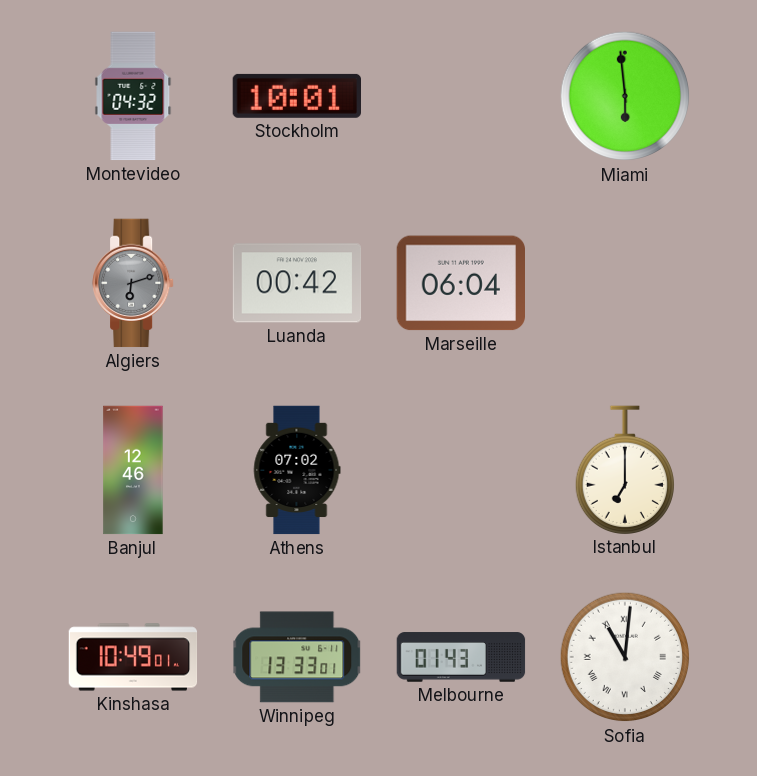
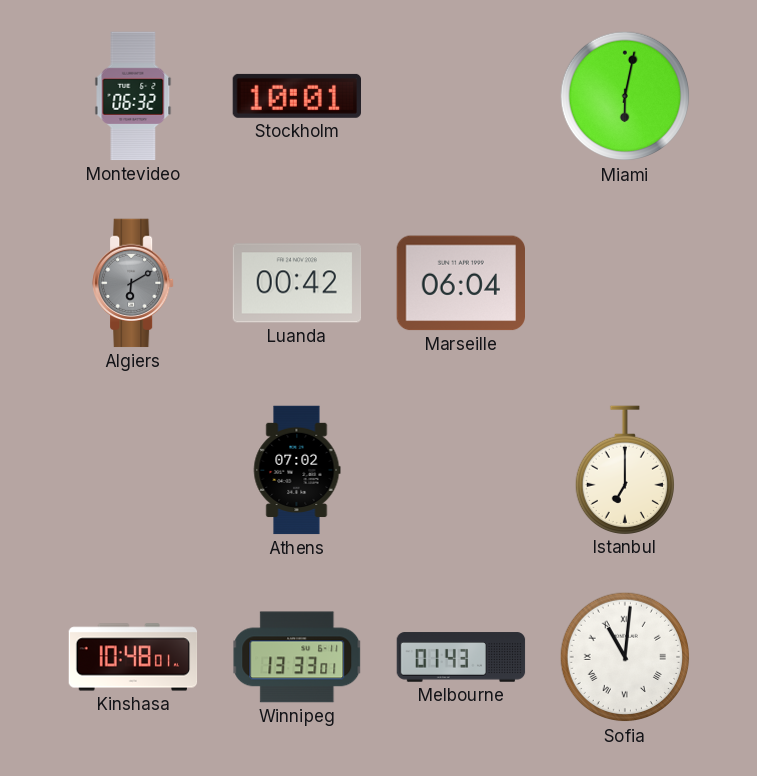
Montevideo: 04:32 -> 06:32
Miami: 5:59 -> 6:02
Algiers: 6:12 -> 6:10
Banjul: 12:46 -> none
Kinshasa: 10:49 -> 10:48
